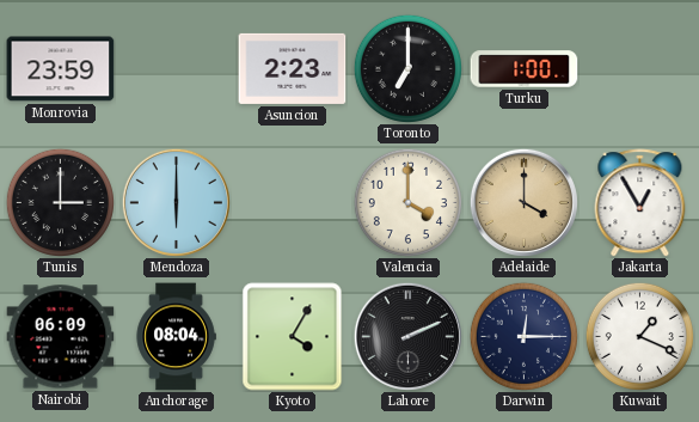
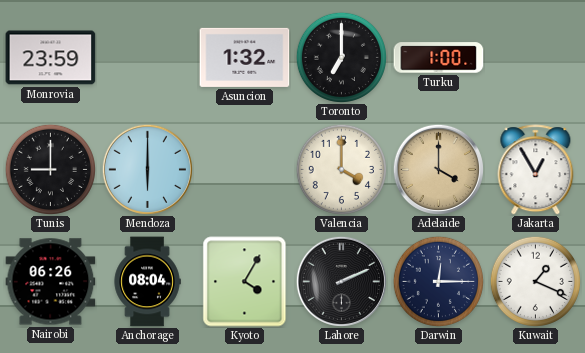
Asuncion: 2:23 -> 1:32
Tunis: 3:00 -> 9:00
Nairobi: 06:09 -> 06:26
